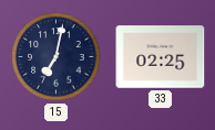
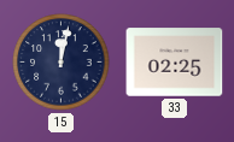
15: 7:02 -> 12:02
